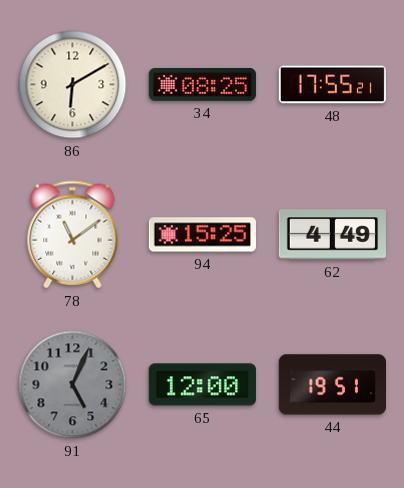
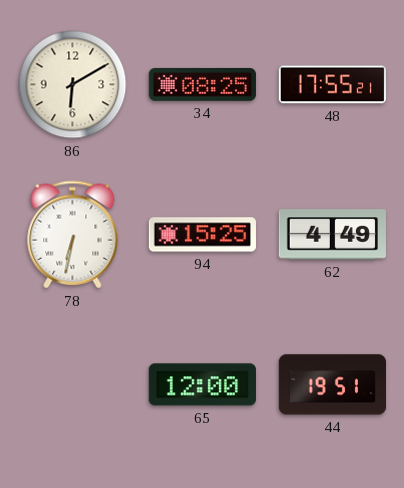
78: 11:09 -> 6:32
91: 5:04 -> none
